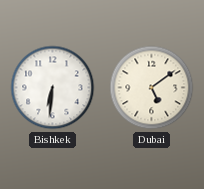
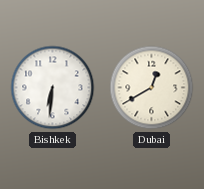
Dubai: 5:09 -> 12:40
